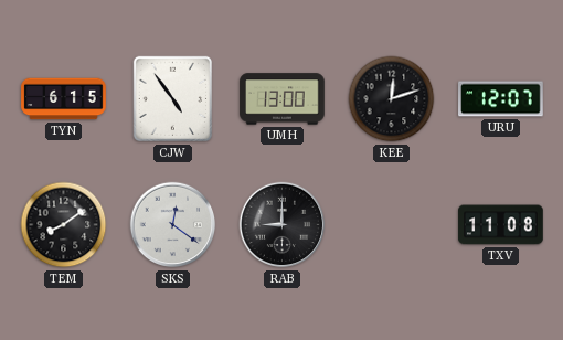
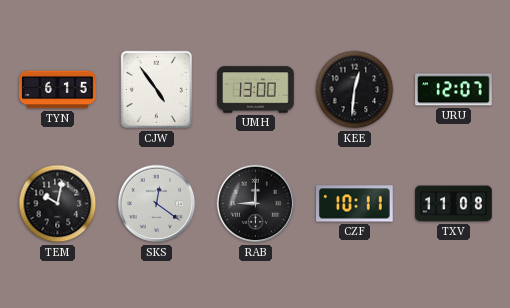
KEE: 12:12 -> 12:31
TEM: 8:09 -> 10:02
CZF: none -> 10:11
